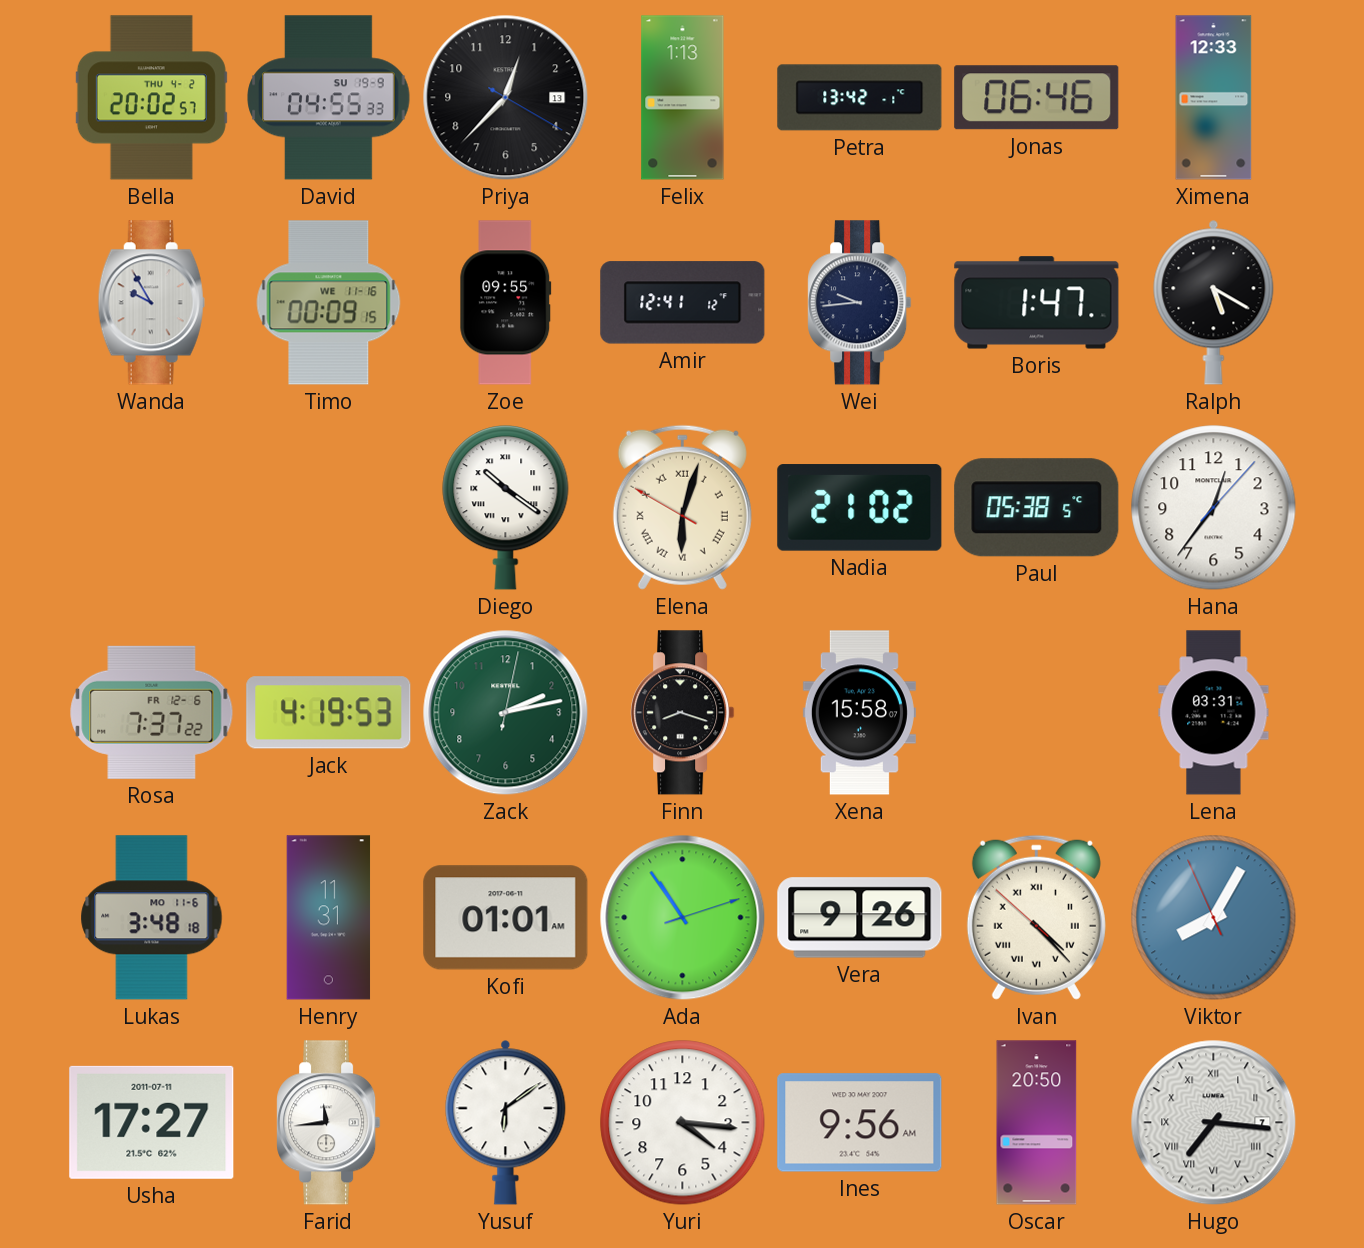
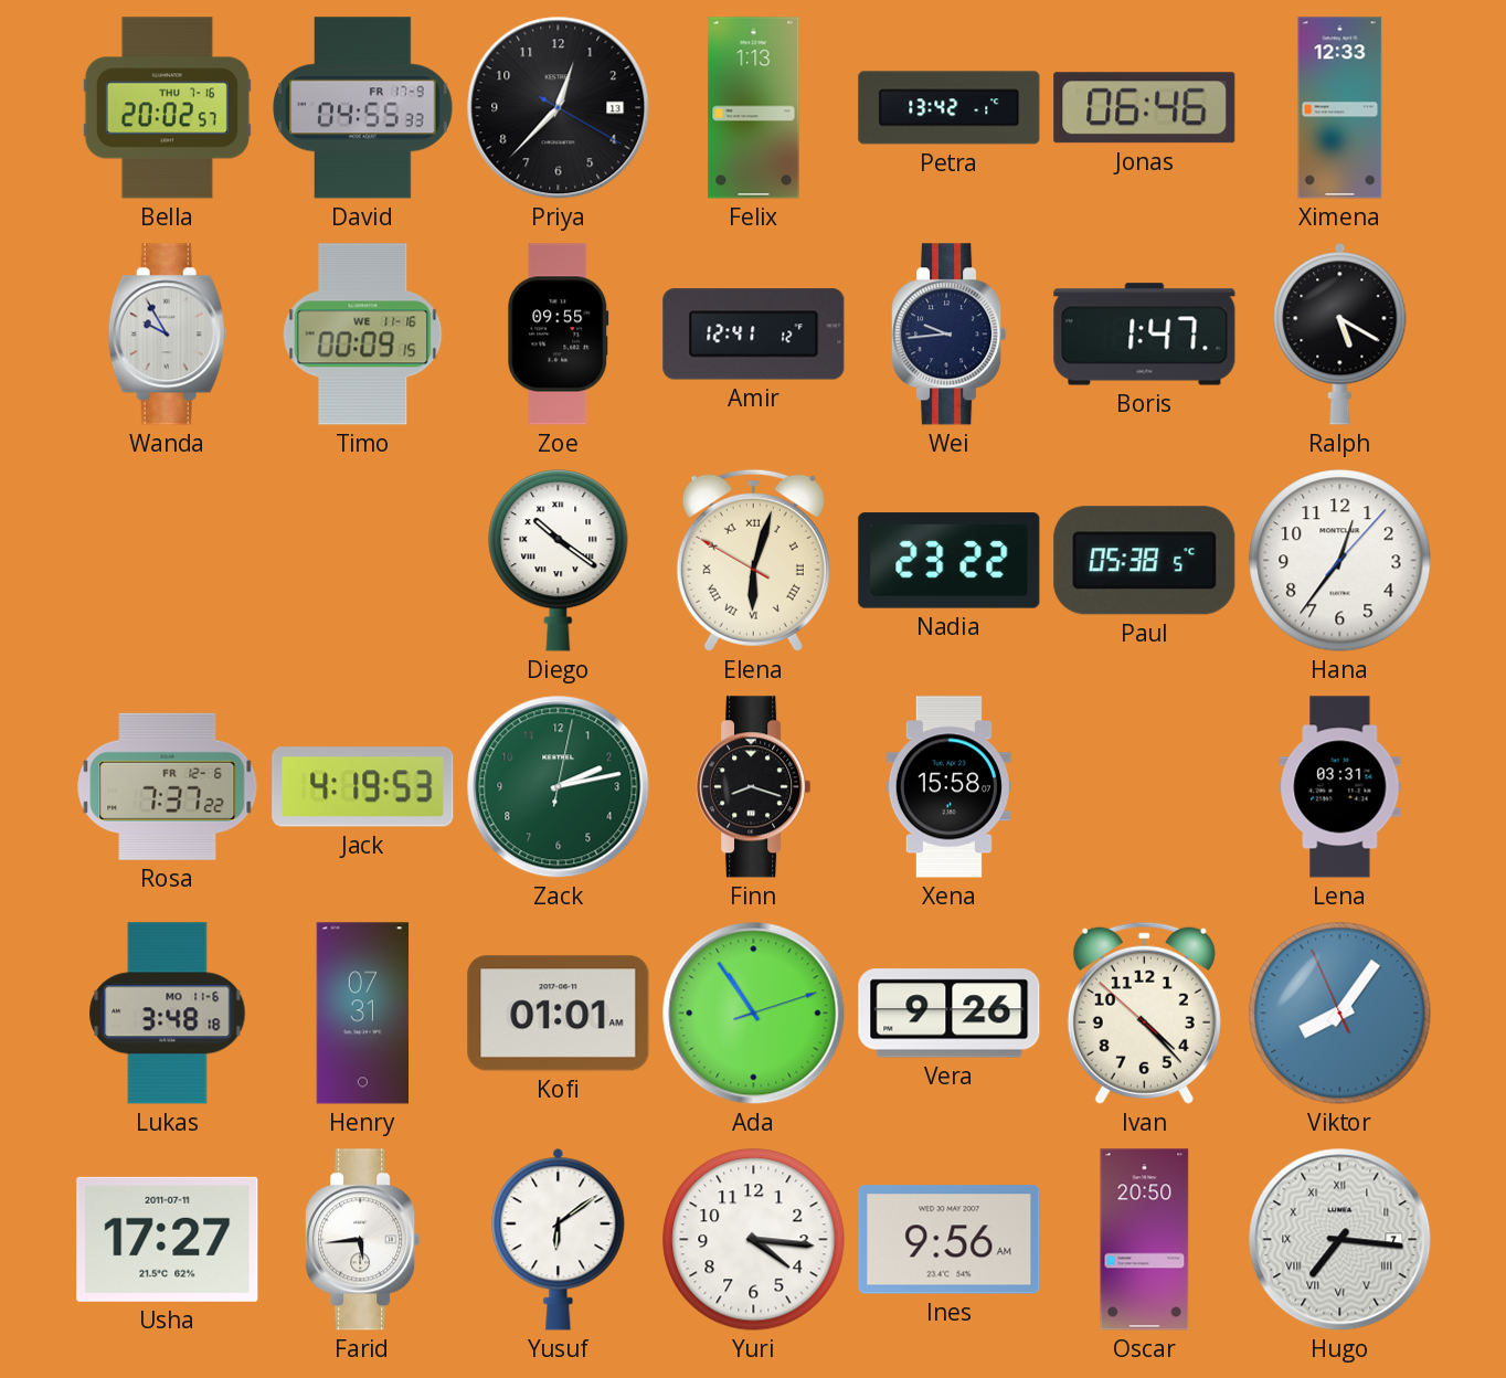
Bella date: THU 4-2 -> THU 7-16
David date: SU 19-9 -> FR 17-9
Nadia: 21:02 -> 23:22
Henry: 11:31 -> 07:31
Ivan numerals: Roman -> Arabic
Viktor: 8:04 -> 8:05
Farid: 11:44 -> 5:44
